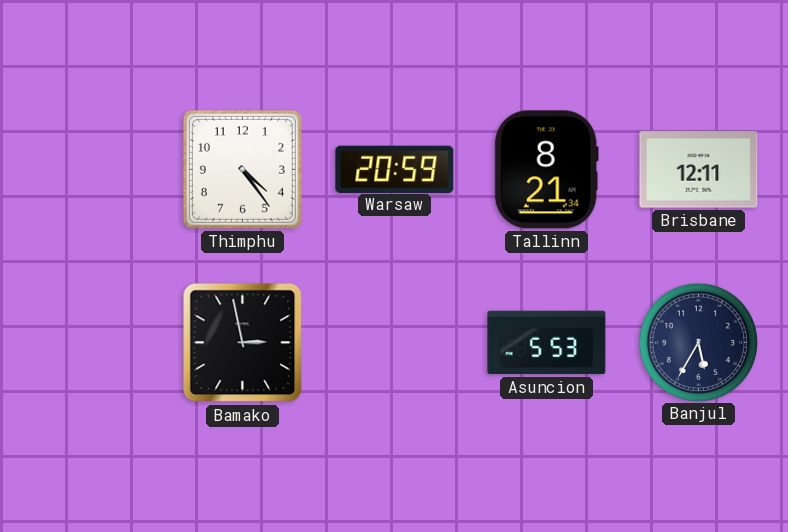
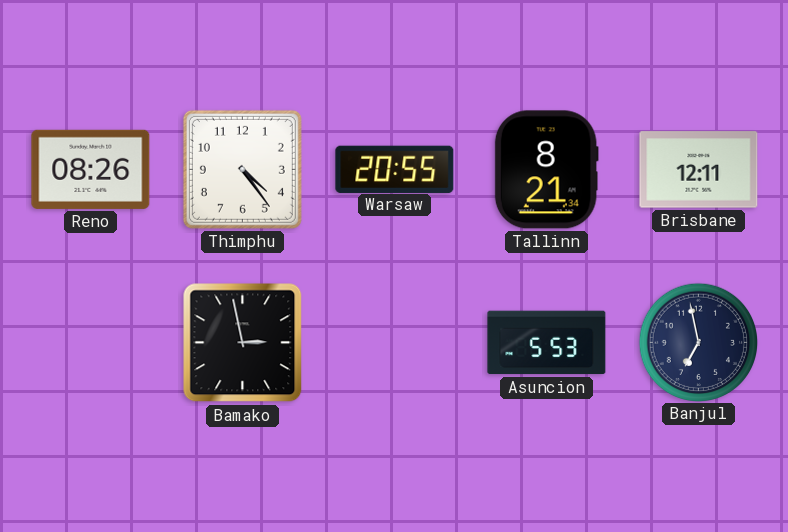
Reno: none -> 08:26
Warsaw: 20:59 -> 20:55
Banjul: 5:35 -> 6:58
